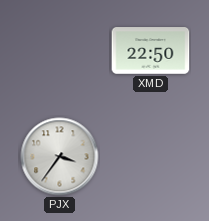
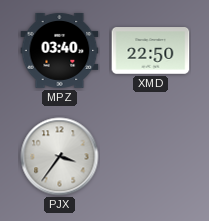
MPZ: none -> 03:40
